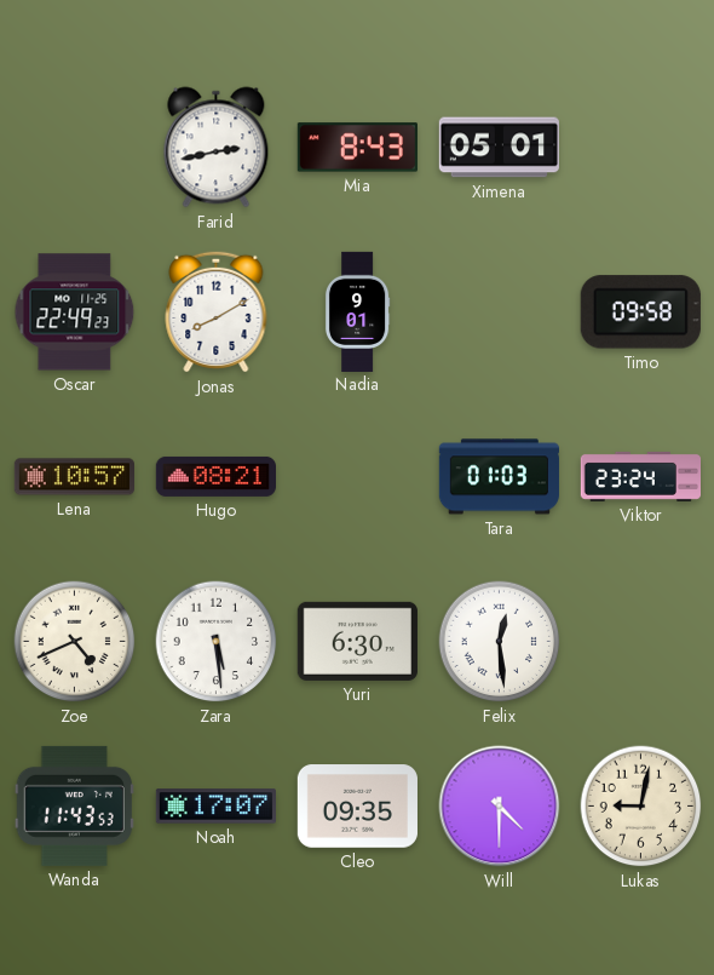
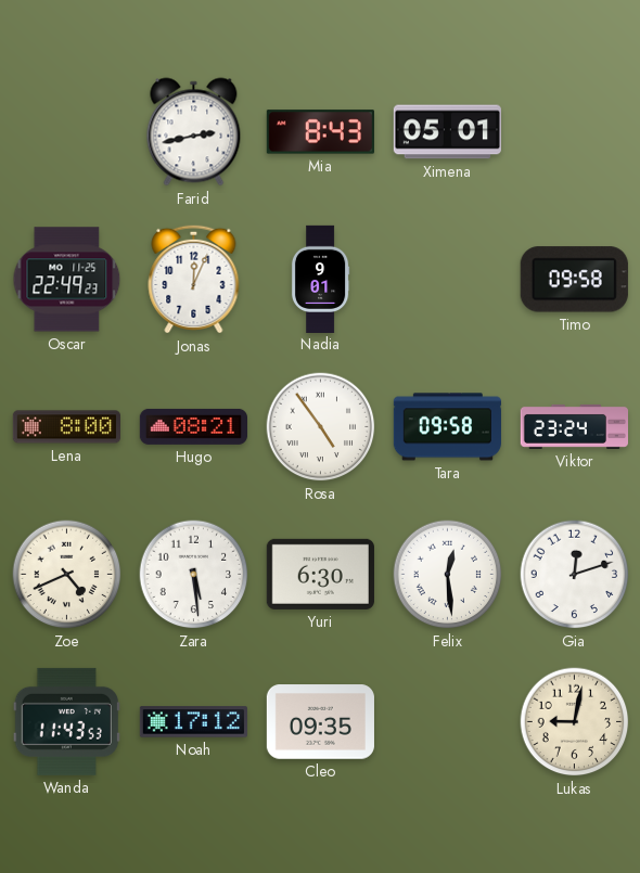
Jonas: 8:10 -> 12:04
Lena: 10:57 -> 8:00
Rosa: none -> 4:54
Tara: 01:03 -> 09:58
Gia: none -> 12:12
Noah: 17:07 -> 17:12
Will: 4:30 -> none
